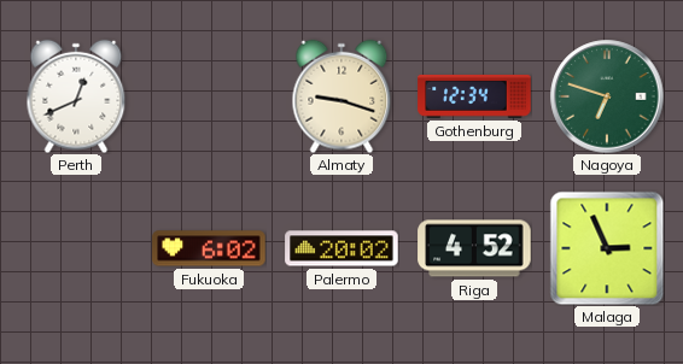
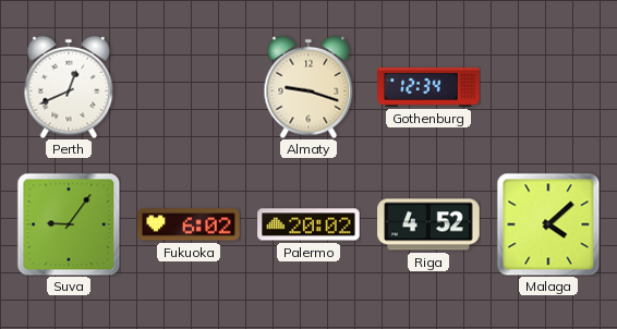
Nagoya: 6:48 -> none
Suva: none -> 9:06
Malaga: 2:56 -> 4:08
